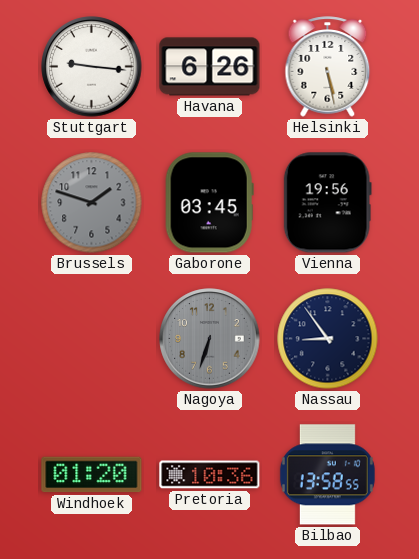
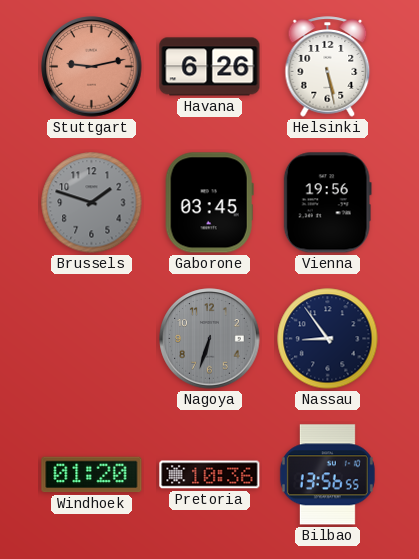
Stuttgart: 9:16 -> 9:13
Stuttgart dial: white -> salmon
Bilbao: 13:58 -> 13:56
